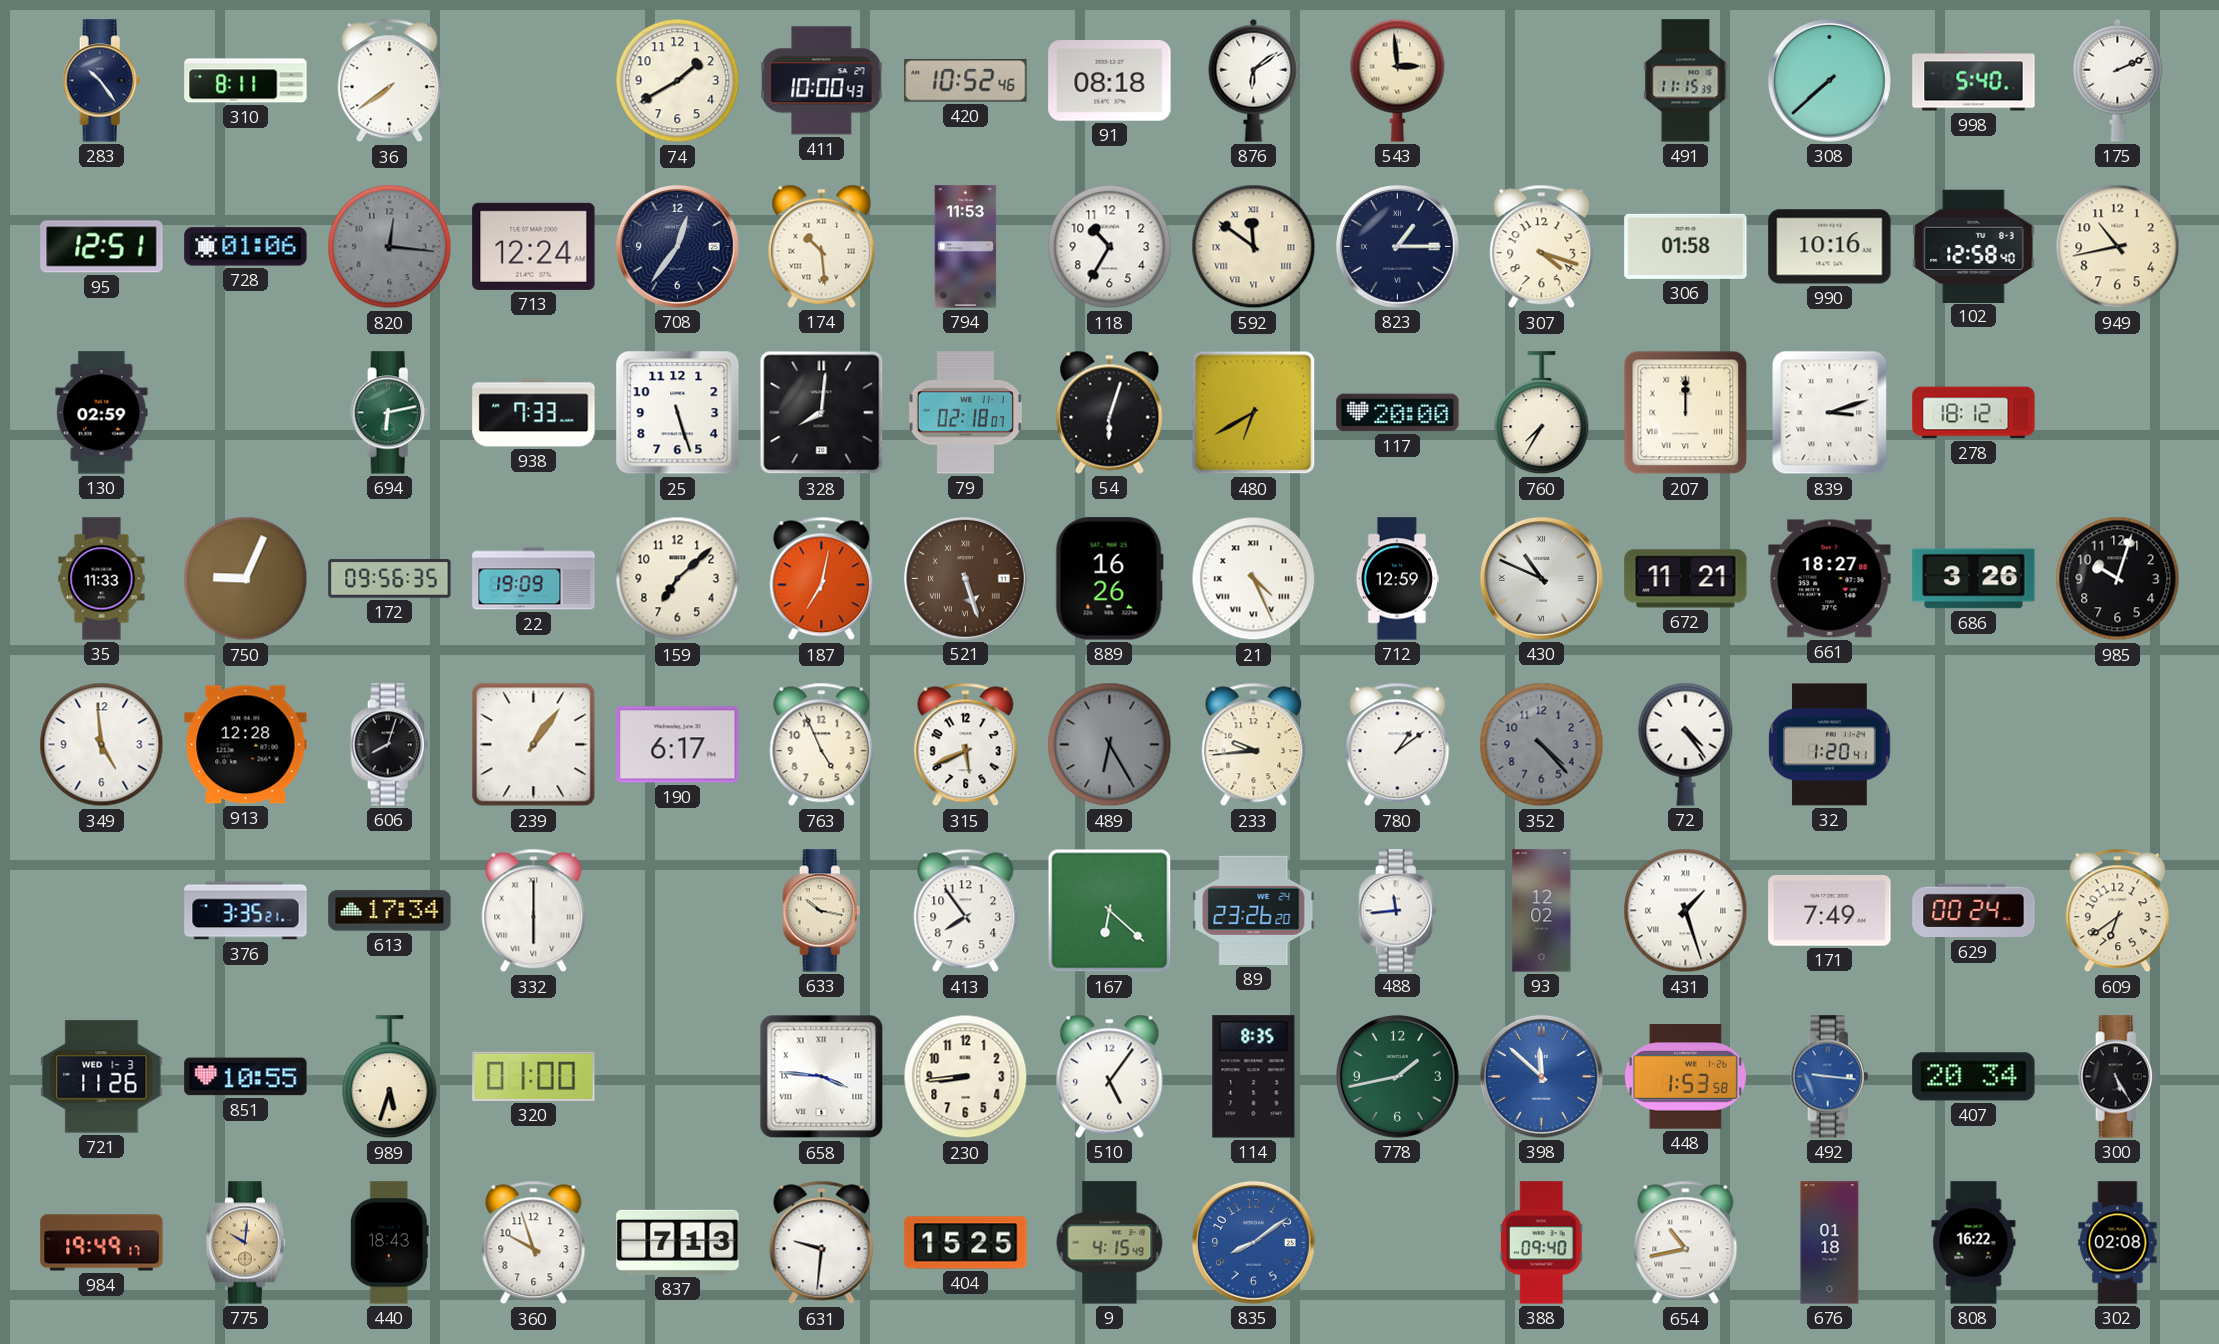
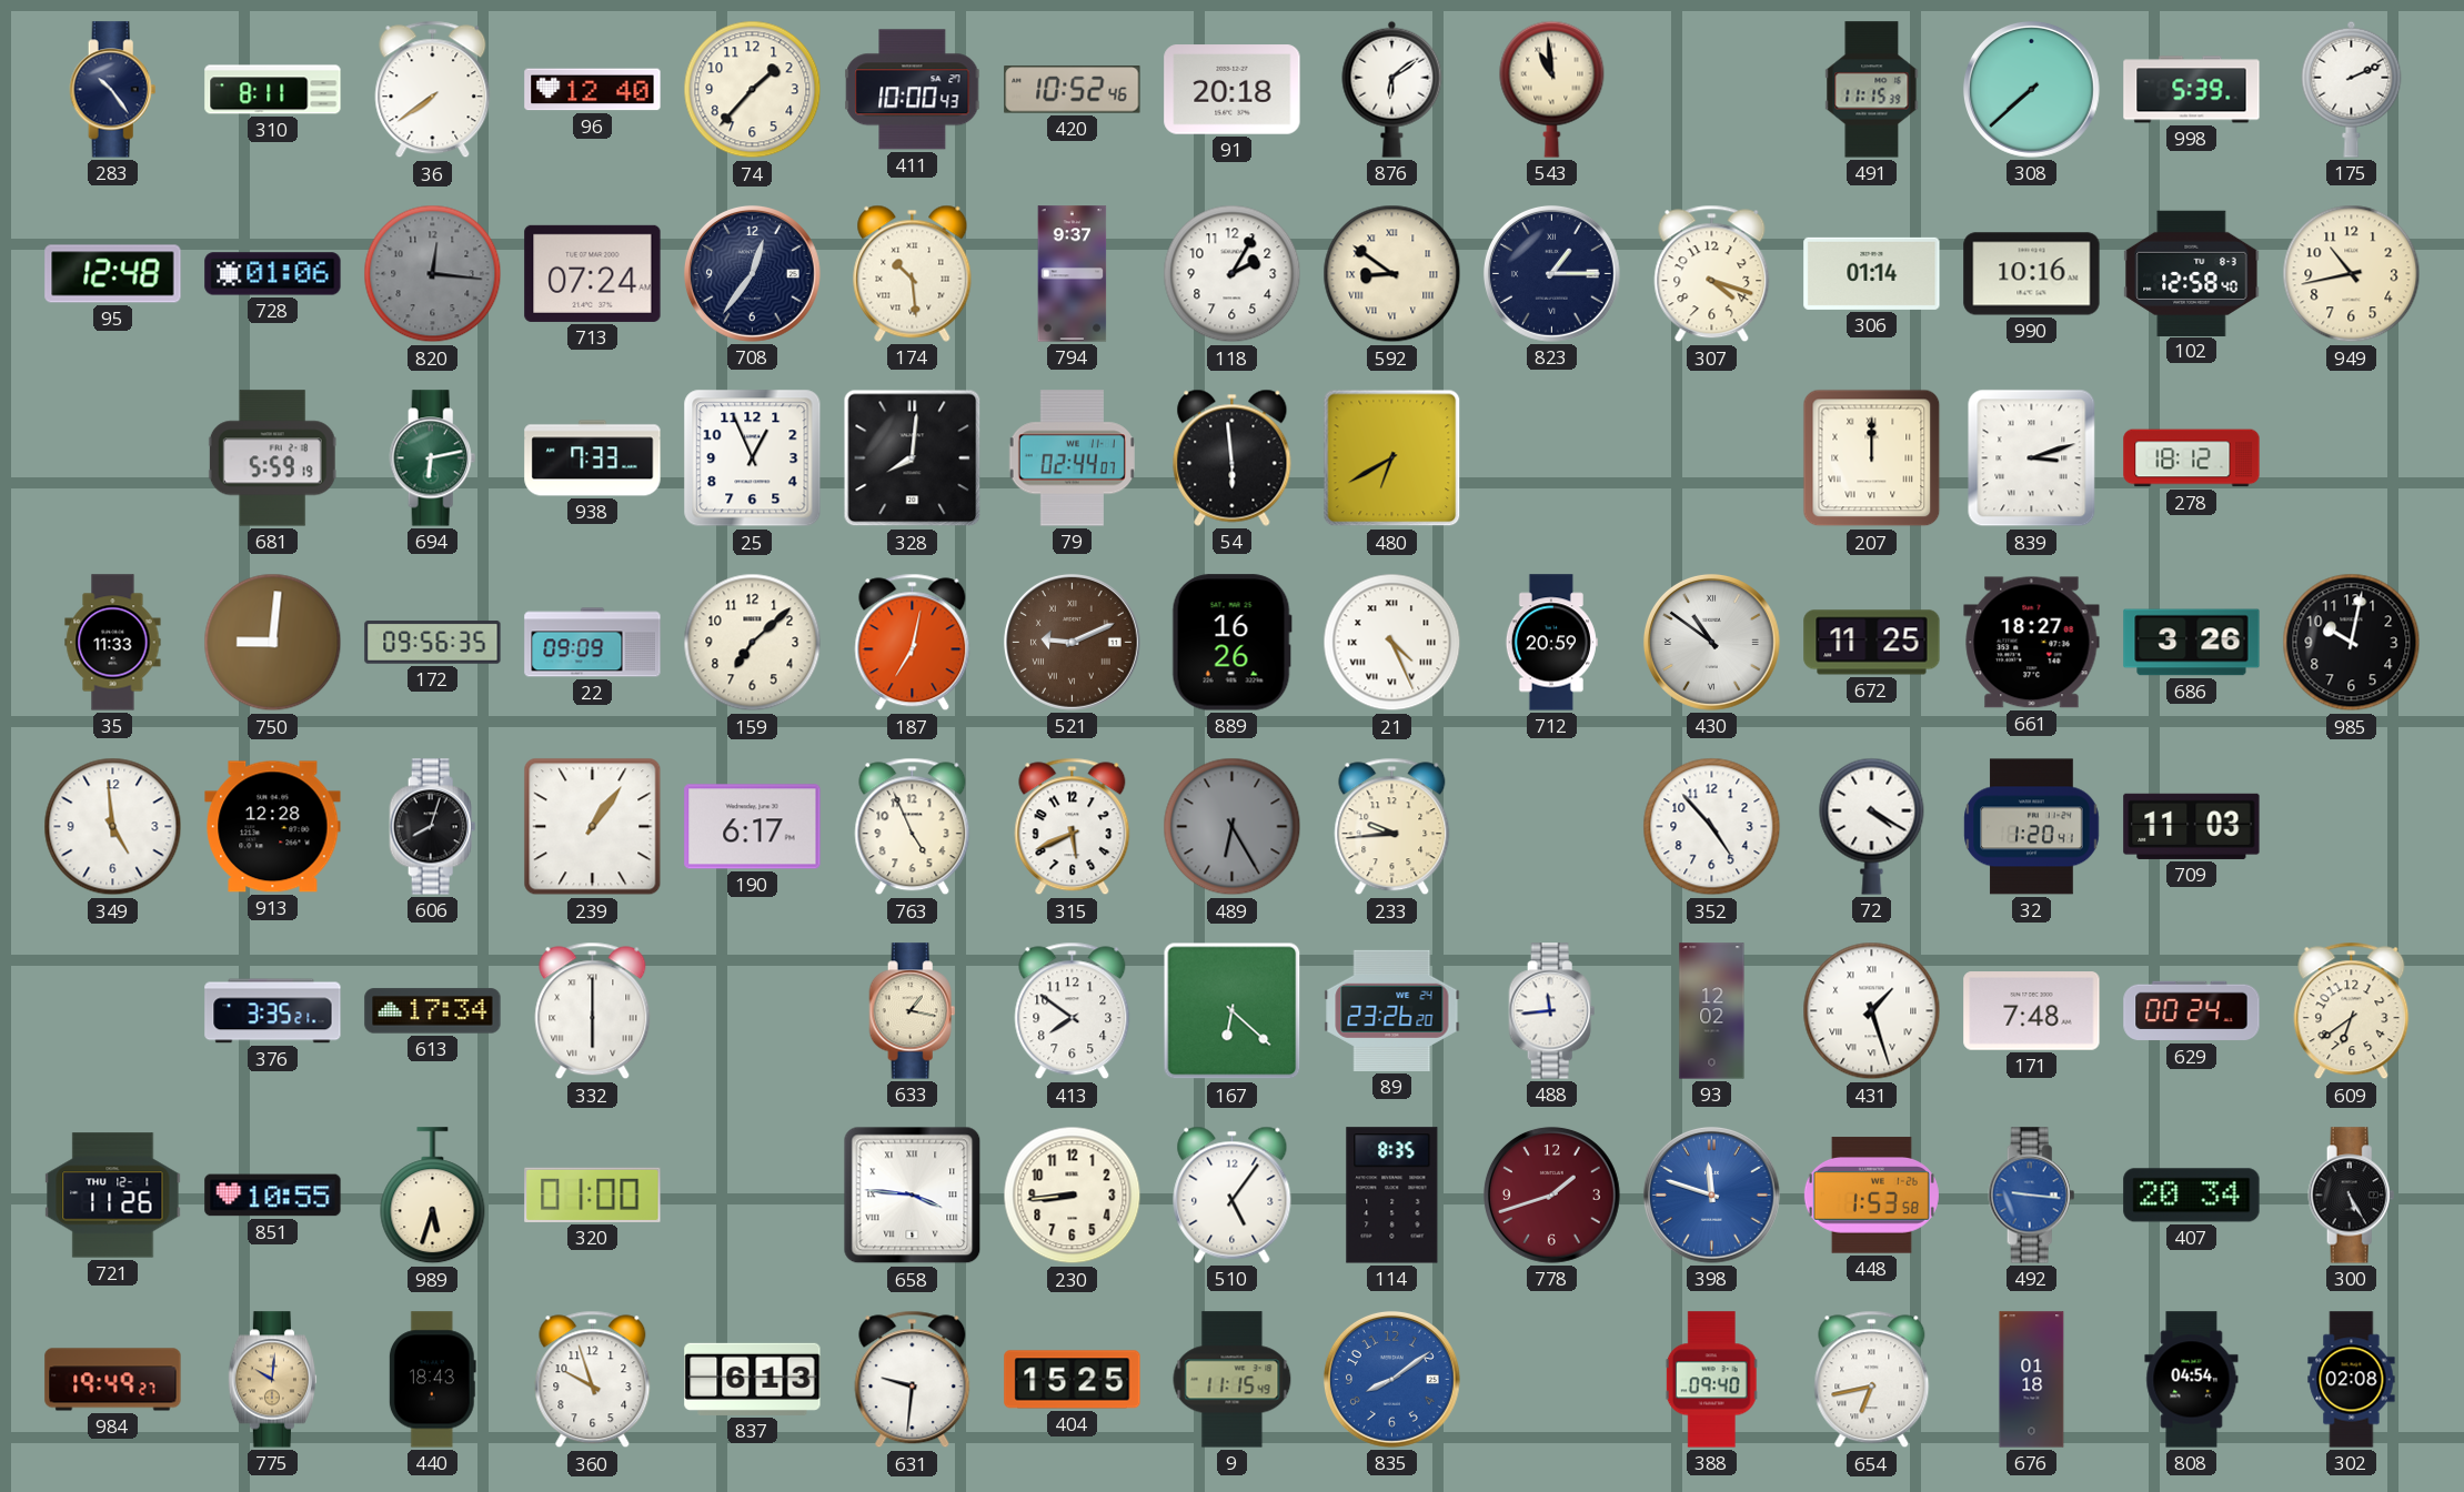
96: none -> 12:40
74: 1:40 -> 1:37
91: 08:18 -> 20:18
543: 2:59 -> 10:59
998: 5:40 -> 5:39
95: 12:51 -> 12:48
713: 12:24 -> 07:24
794: 11:53 -> 9:37
118: 10:35 -> 2:05
592: 11:51 -> 8:51
306: 01:58 -> 01:14
130: 02:59 -> none
681: none -> 5:59
25: 5:27 -> 12:56
79: 02:18 -> 02:44
54: 6:03 -> 5:59
117: 20:00 -> none
760: 7:35 -> none
750: 9:04 -> 9:01
22: 19:09 -> 09:09
521: 5:27 -> 9:11
712: 12:59 -> 20:59
430: 10:49 -> 10:51
672: 11:21 -> 11:25
985: 10:03 -> 10:02
780: 1:09 -> none
352: 4:23 -> 4:53
352 dial: grey -> white
72: 4:24 -> 4:20
709: none -> 11:03
633: 10:17 -> 1:17
413: 7:54 -> 7:51
171: 7:49 -> 7:48
721 date: WED 1-3 -> THU 12-1
778: 1:43 -> 1:42
778 dial: green -> burgundy
398: 11:52 -> 11:48
984: 19:49:17 -> 19:49:27
837: 7:13 -> 6:13
9: 4:15 -> 11:15
654: 10:43 -> 6:43
808: 16:22 -> 04:54
